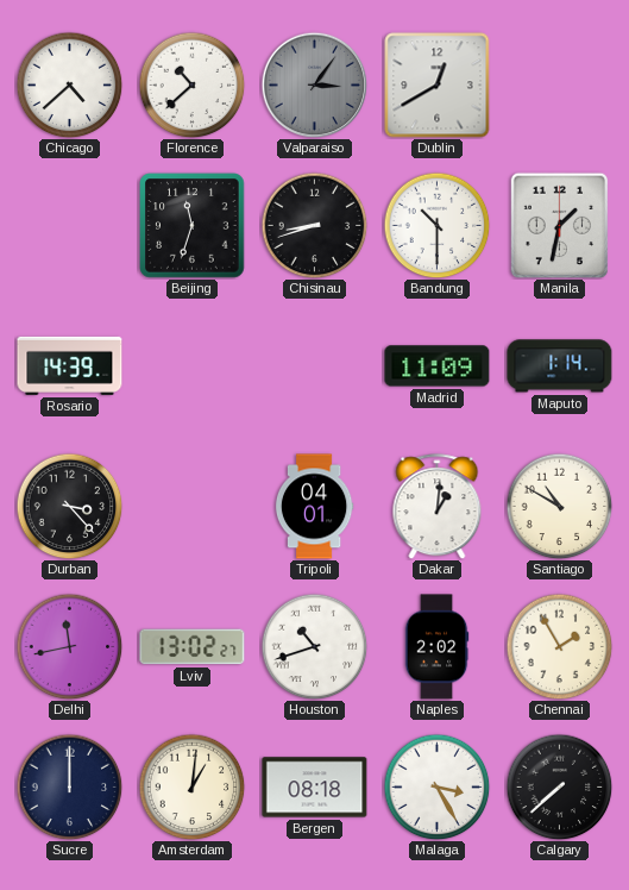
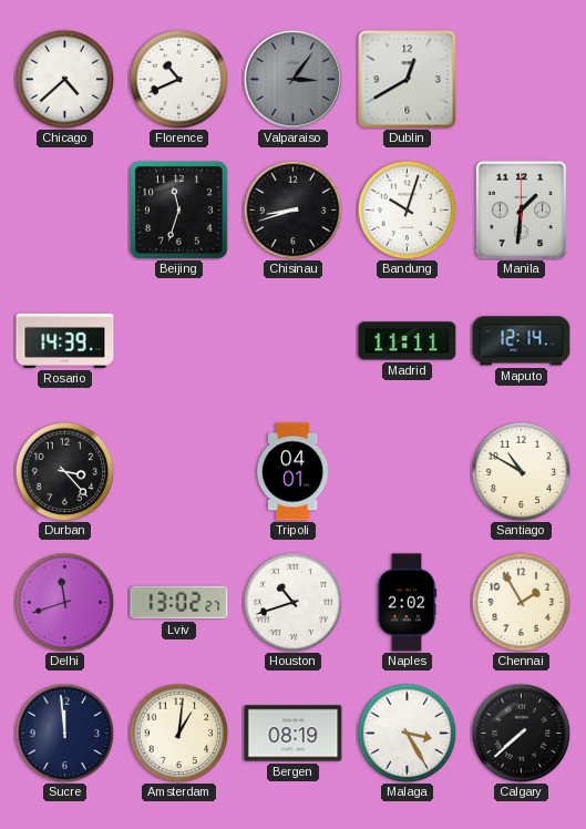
Florence: 10:38 -> 10:41
Bandung: 10:30 -> 10:03
Manila: 1:32 -> 1:31
Madrid: 11:09 -> 11:11
Maputo: 1:14 -> 12:14
Dakar: 1:01 -> none
Delhi: 11:43 -> 11:42
Sucre: 12:00 -> 11:59
Bergen: 08:18 -> 08:19
